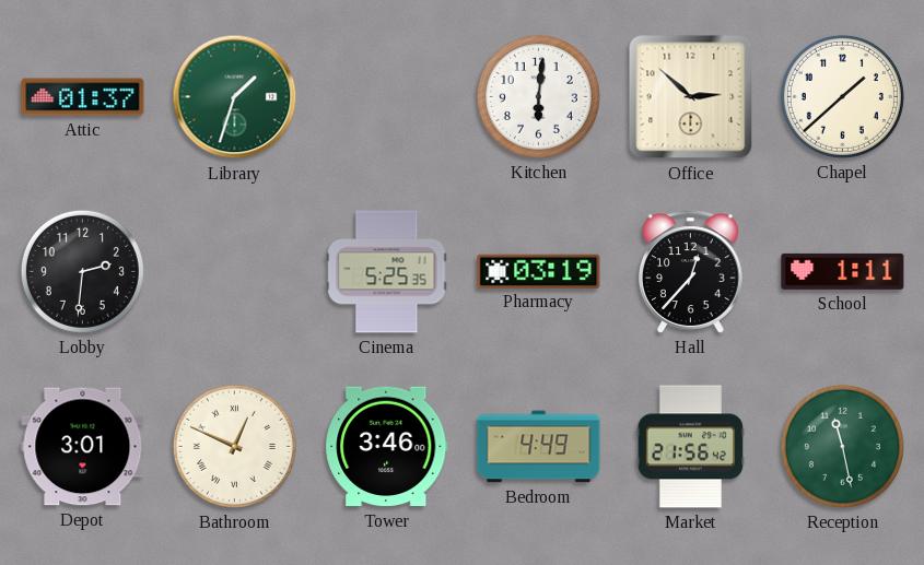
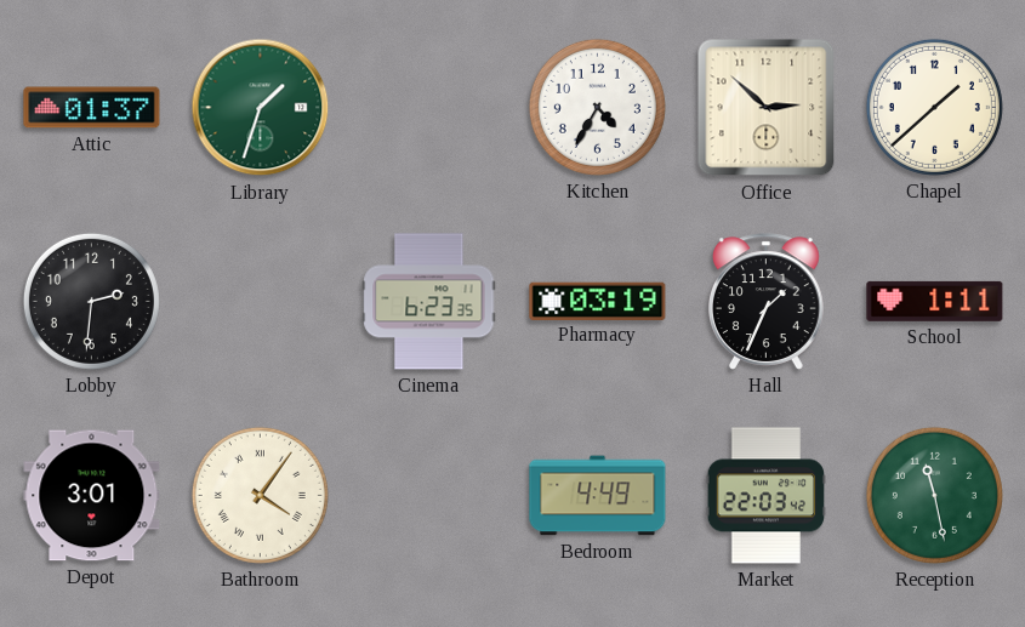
Kitchen: 6:01 -> 4:35
Cinema: 5:25 -> 6:23
Hall: 12:37 -> 1:34
Bathroom: 12:49 -> 4:06
Tower: 3:46 -> none
Market: 21:56 -> 22:03
